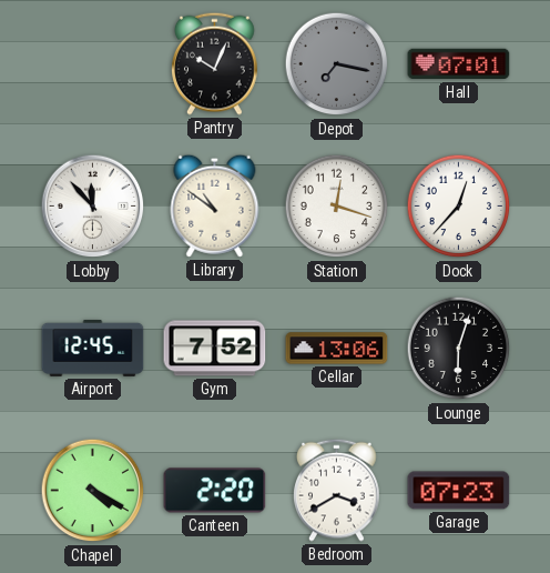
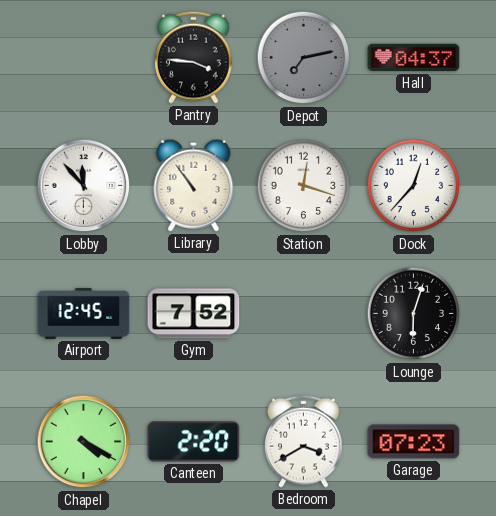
Pantry: 10:04 -> 3:46
Depot: 7:17 -> 7:13
Hall: 07:01 -> 04:37
Library: 10:51 -> 10:54
Cellar: 13:06 -> none
